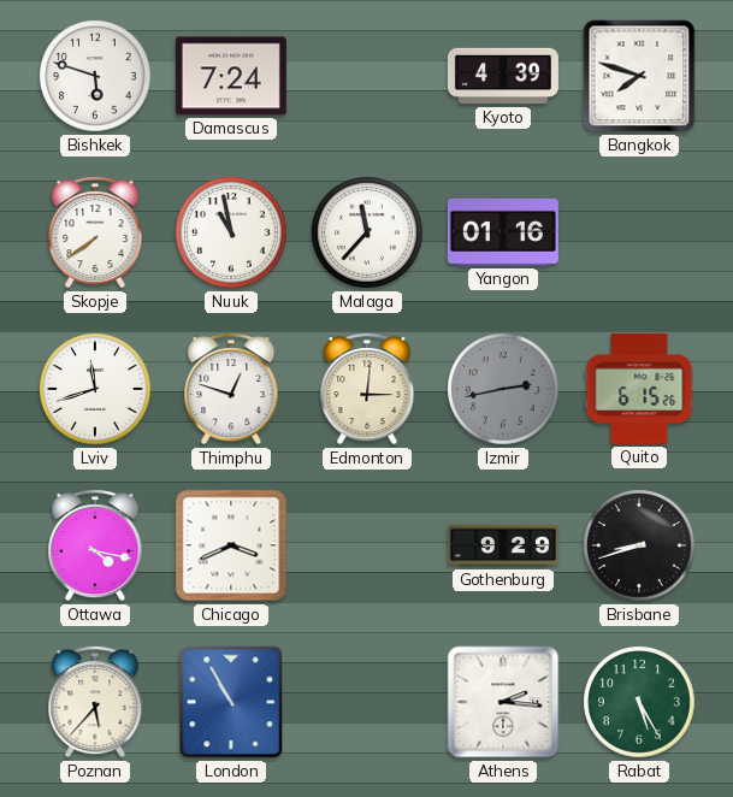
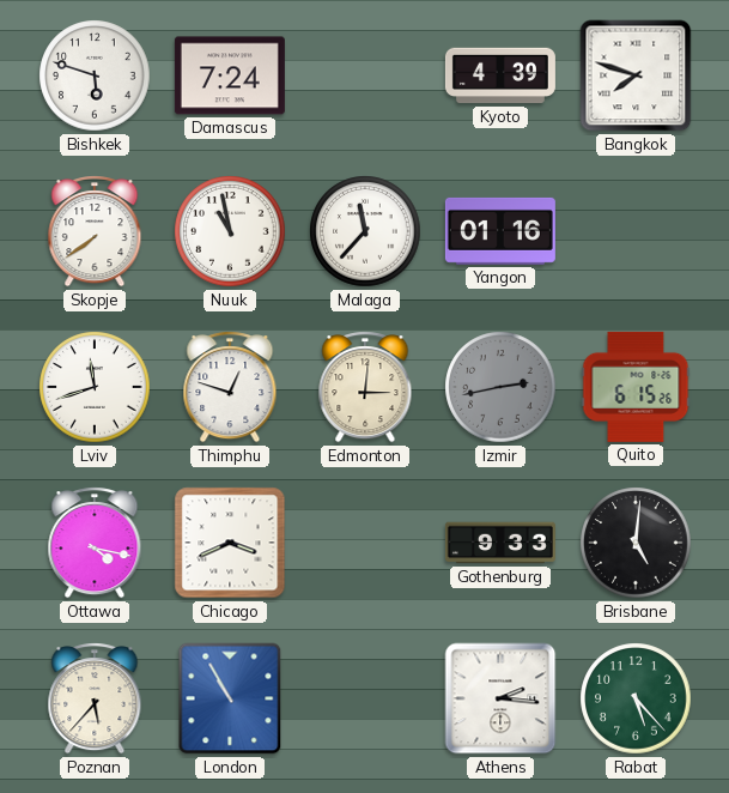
Gothenburg: 9:29 -> 9:33
Brisbane: 8:42 -> 5:01
Rabat: 5:25 -> 5:23
